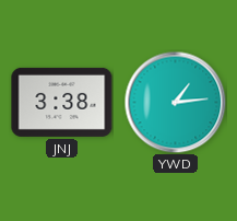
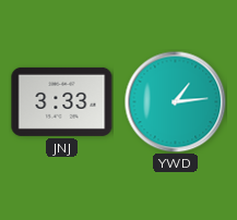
JNJ: 3:38 -> 3:33
